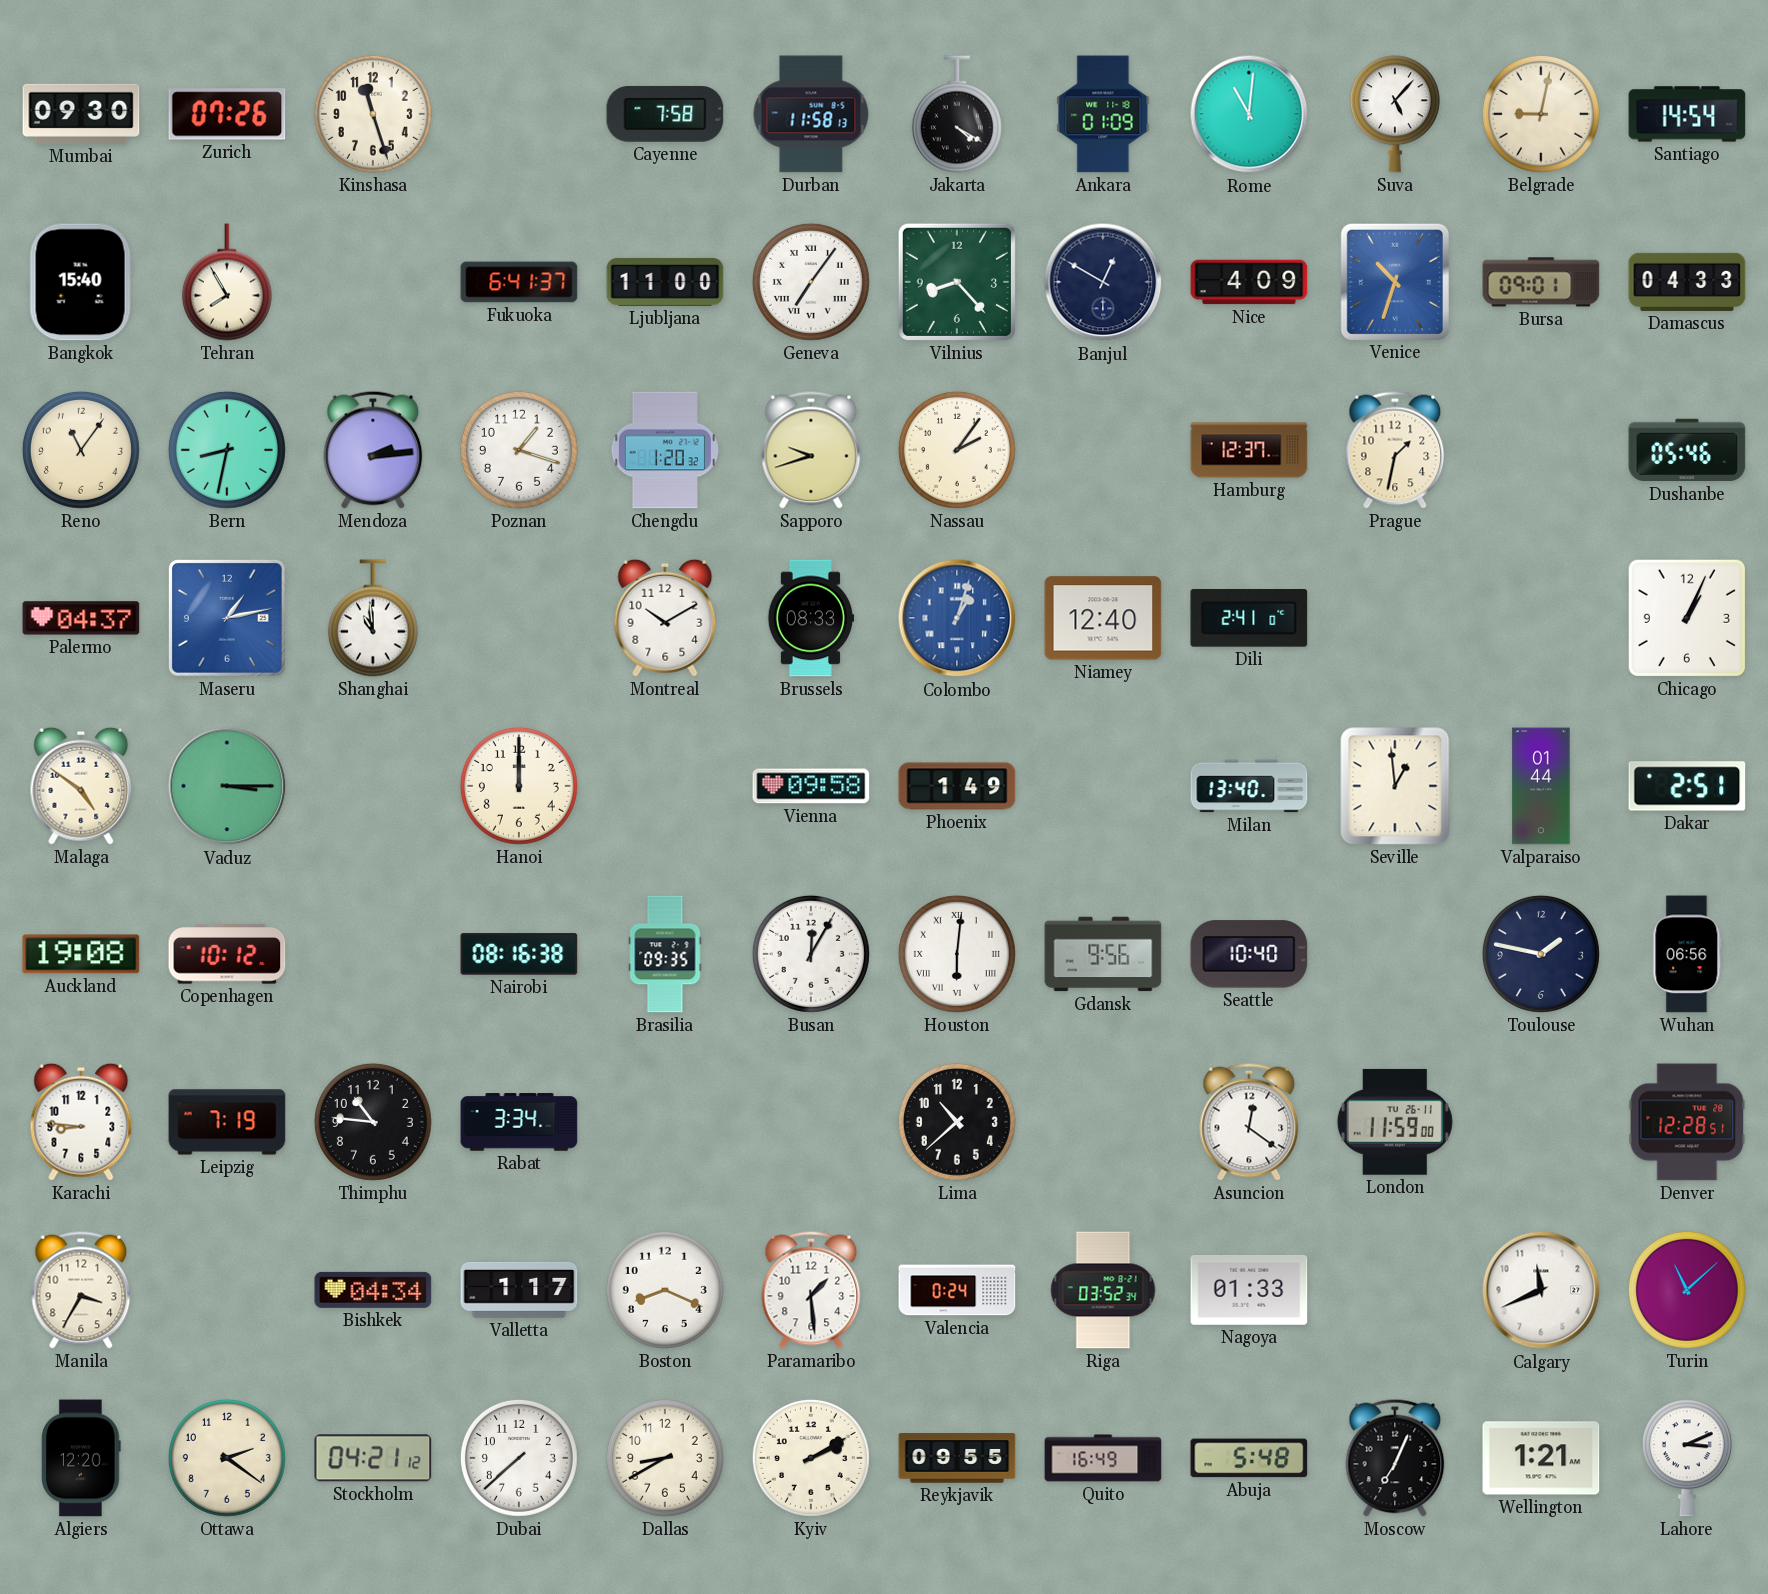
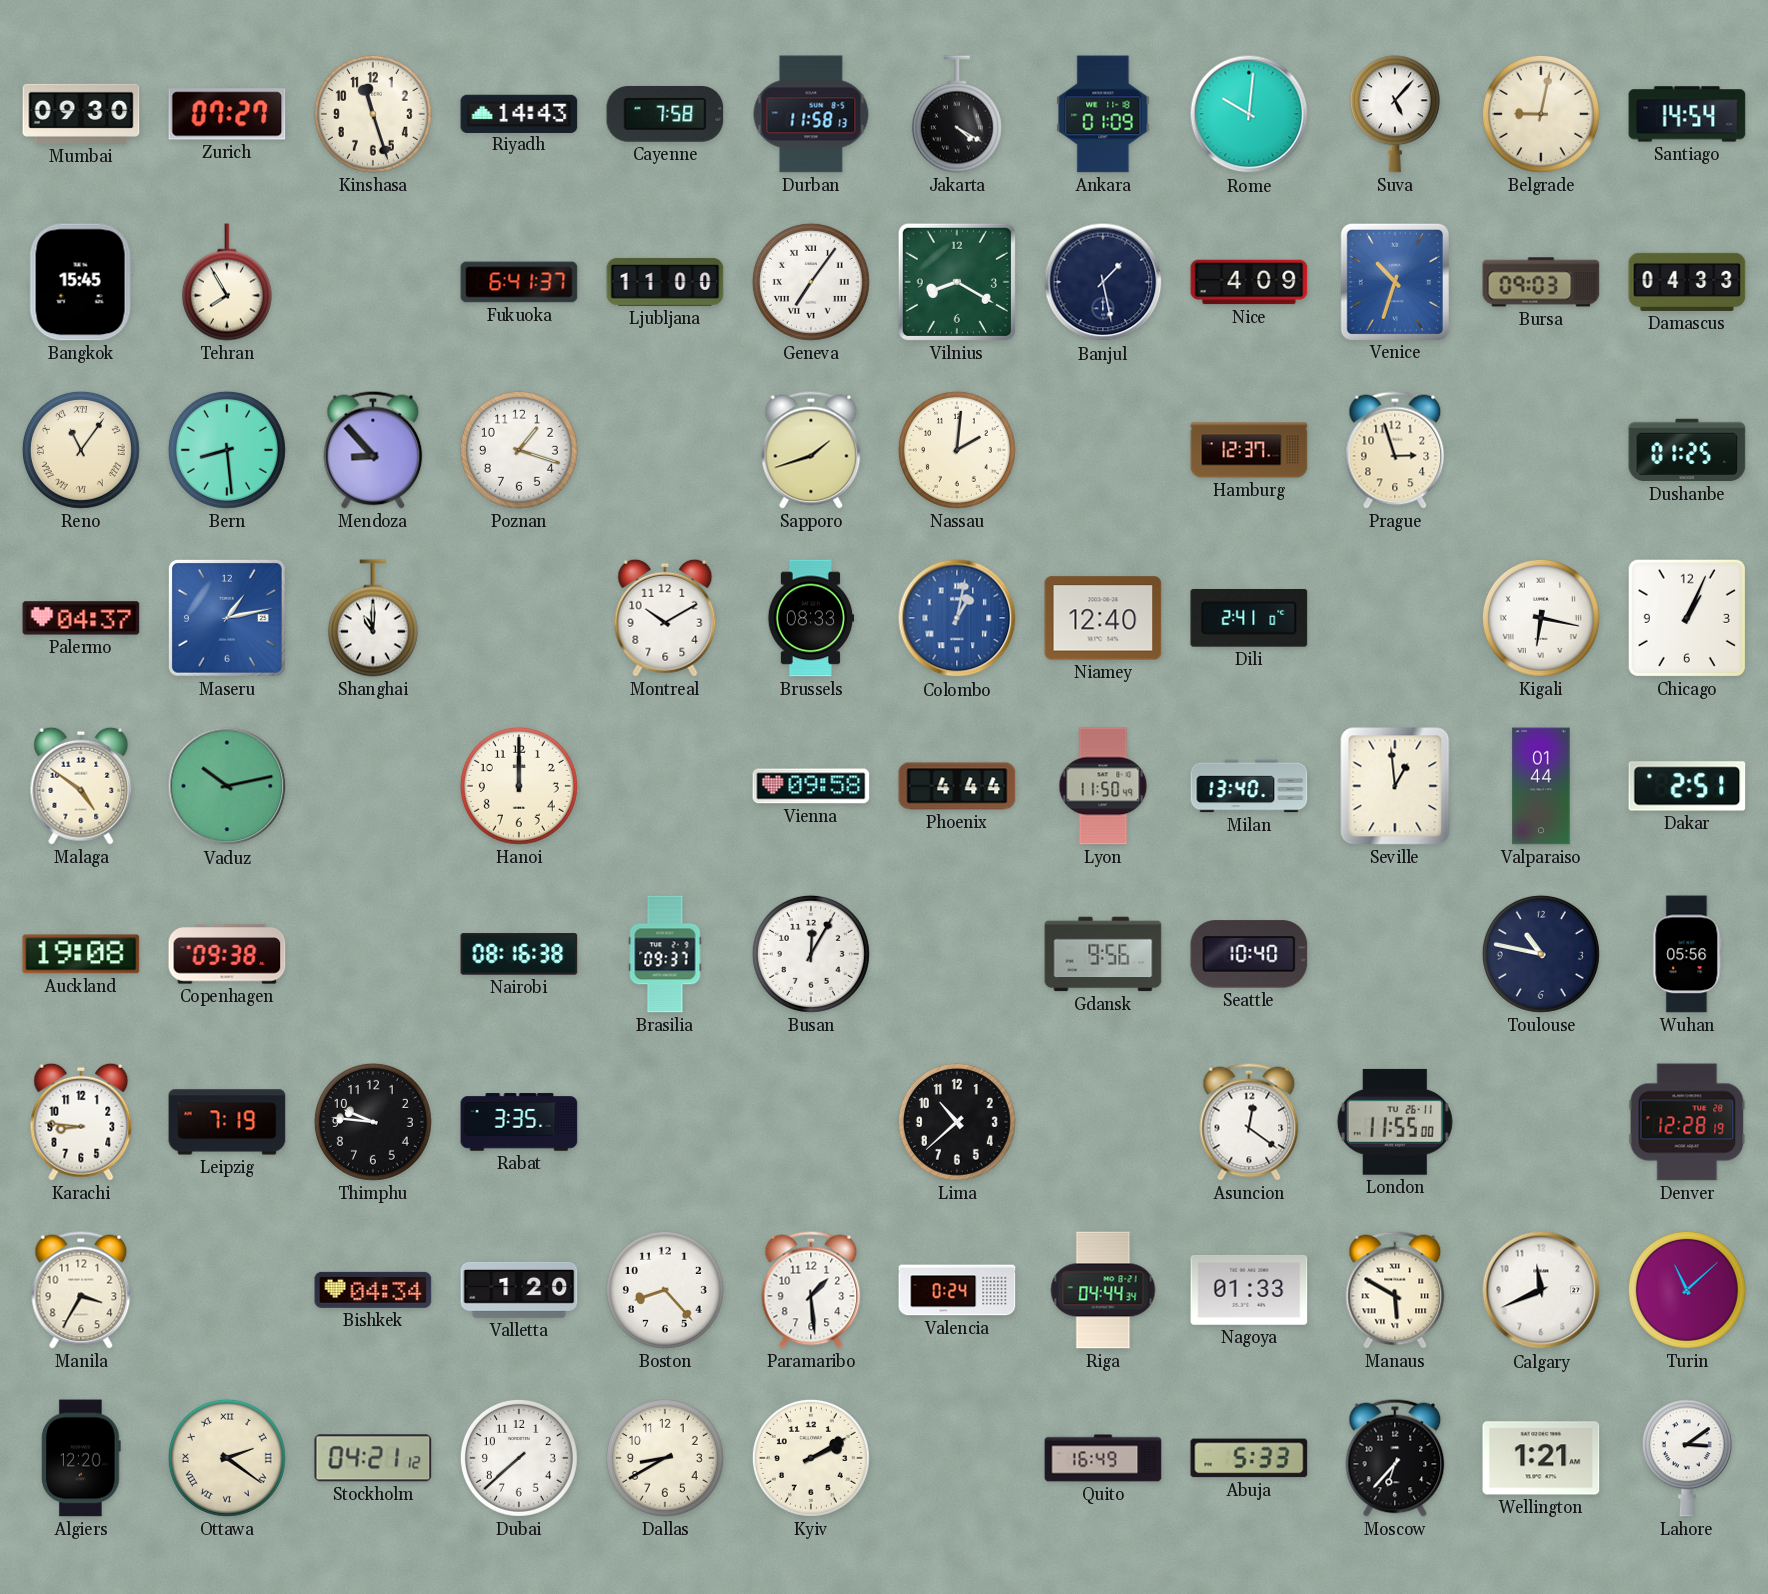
Zurich: 07:26 -> 07:27
Riyadh: none -> 14:43
Rome: 11:01 -> 10:01
Bangkok: 15:40 -> 15:45
Vilnius: 8:23 -> 8:20
Banjul: 12:50 -> 1:28
Bursa: 09:01 -> 09:03
Reno numerals: Arabic -> Roman
Bern: 8:32 -> 8:29
Mendoza: 2:14 -> 8:53
Chengdu: 1:20 -> none
Sapporo: 9:42 -> 1:42
Nassau: 2:06 -> 2:01
Prague: 1:32 -> 2:57
Dushanbe: 05:46 -> 01:25
Shanghai: 10:59 -> 11:00
Colombo: 1:03 -> 1:02
Kigali: none -> 6:17
Vaduz: 3:15 -> 10:13
Phoenix: 1:49 -> 4:44
Lyon: none -> 11:50
Copenhagen: 10:12 -> 09:38
Brasilia: 09:35 -> 09:37
Houston: 6:01 -> none
Toulouse: 1:47 -> 10:47
Wuhan: 06:56 -> 05:56
Thimphu: 10:46 -> 9:46
Rabat: 3:34 -> 3:35
London: 11:59 -> 11:55
Denver: 12:28:51 -> 12:28:19
Valletta: 1:17 -> 1:20
Boston: 8:19 -> 8:23
Riga: 03:52 -> 04:44
Manaus: none -> 5:50
Ottawa numerals: Arabic -> Roman
Reykjavik: 09:55 -> none
Abuja: 5:48 -> 5:33
Moscow: 7:04 -> 6:37
Lahore: 3:11 -> 3:09
